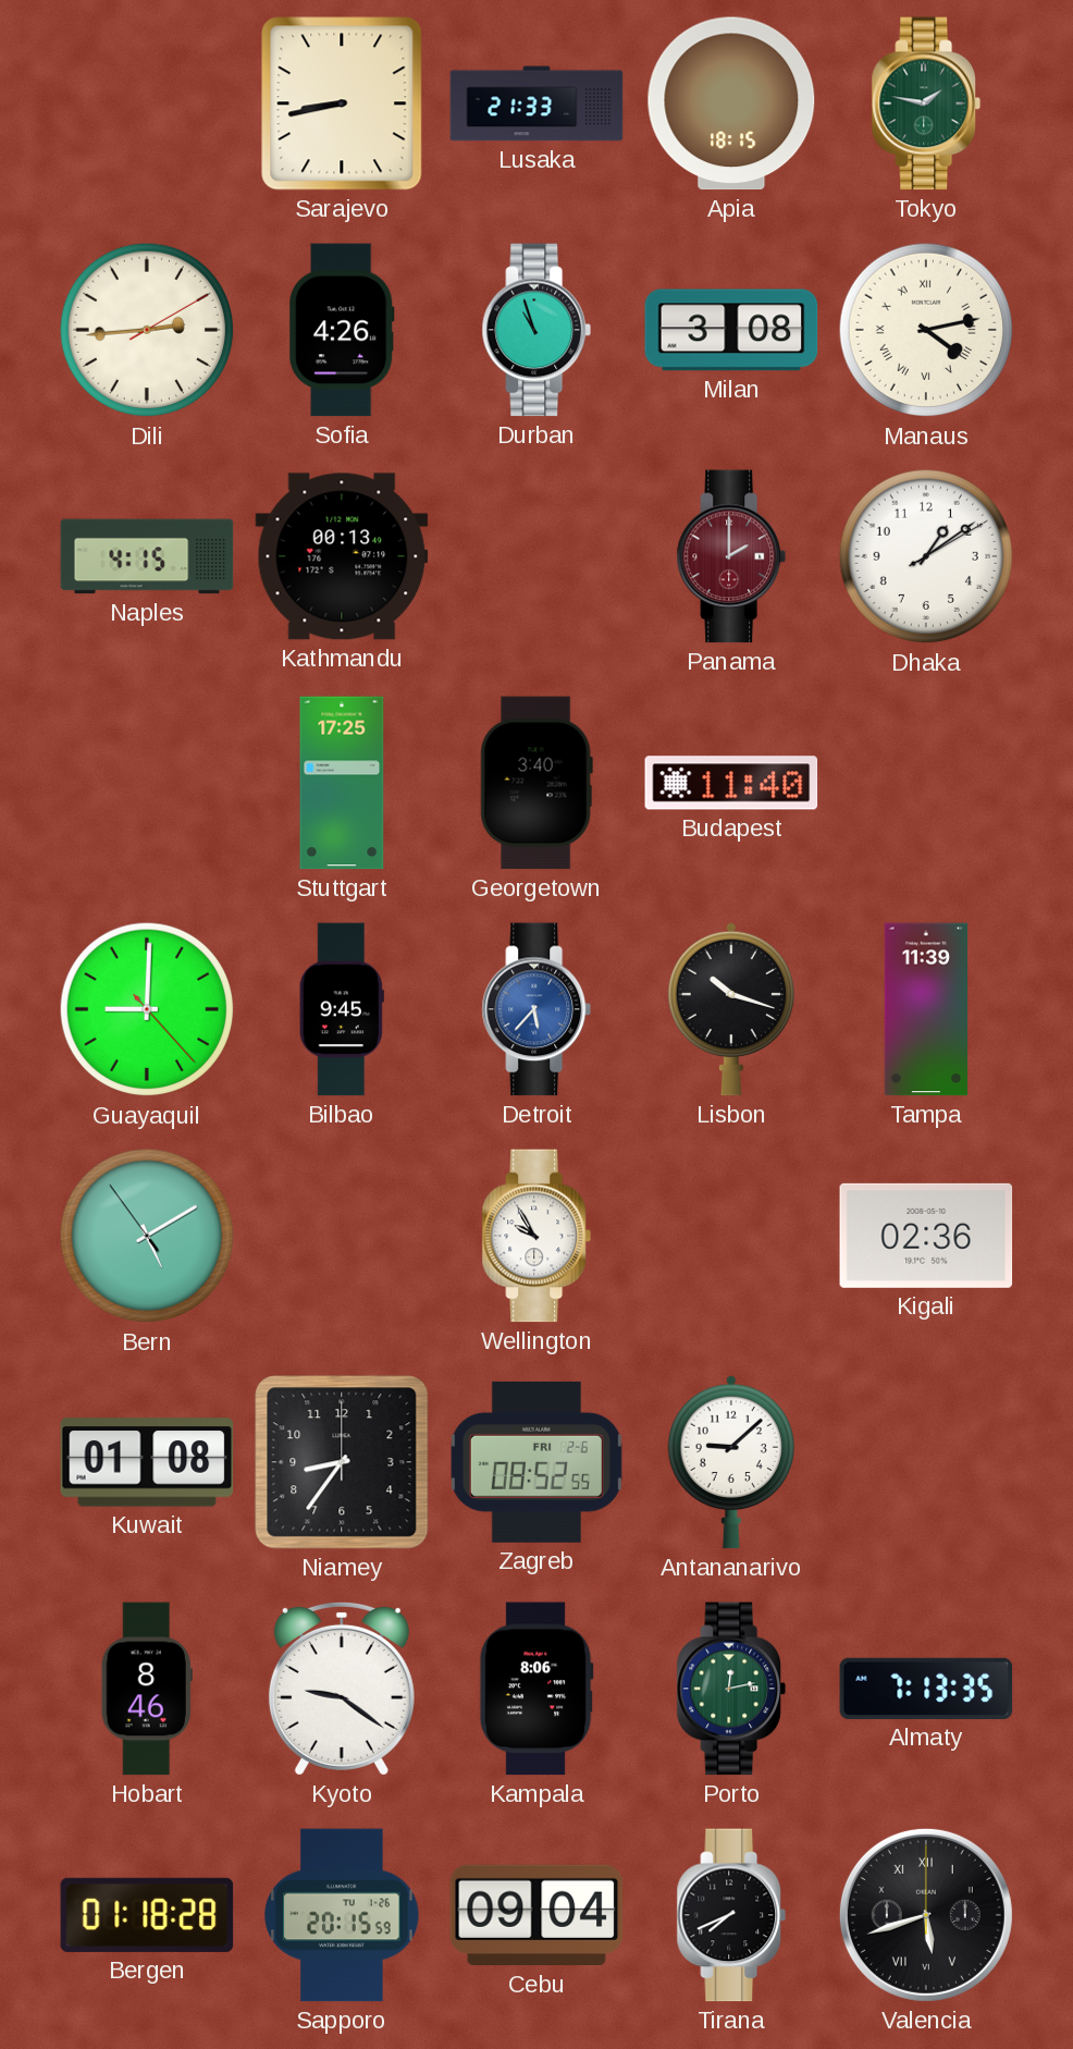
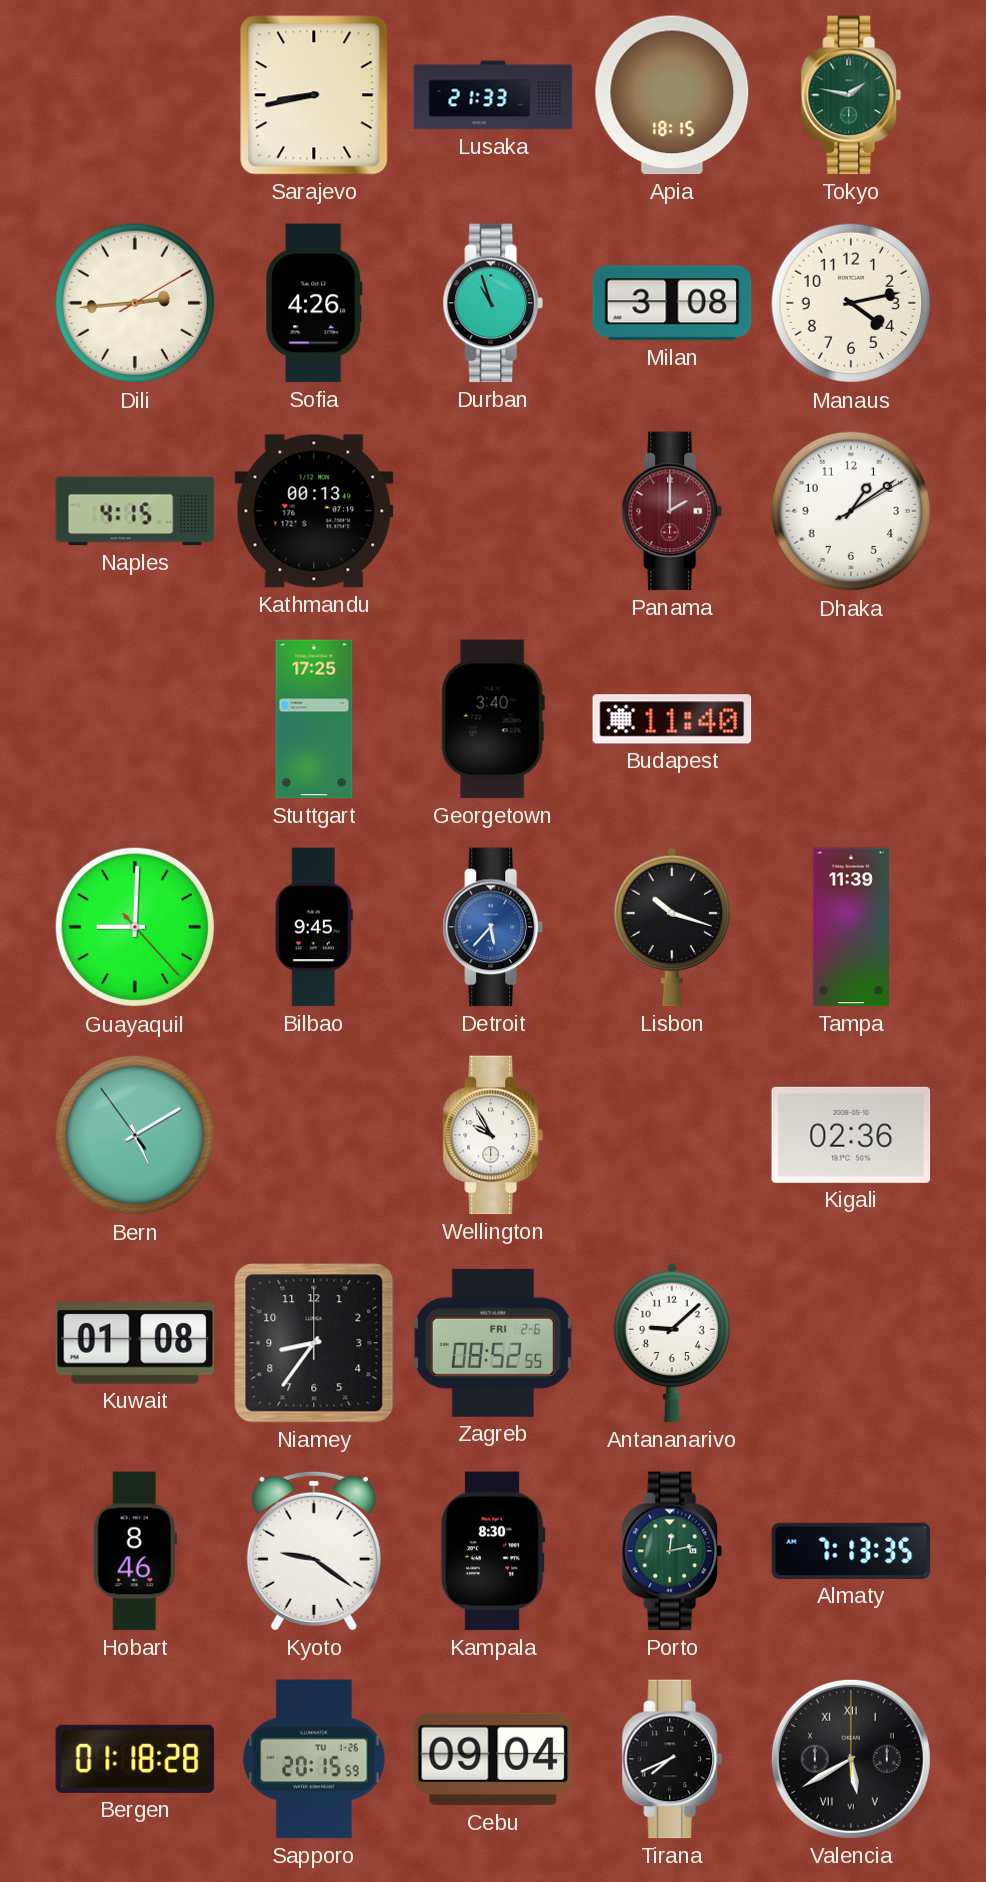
Manaus numerals: Roman -> Arabic
Kampala: 8:06 -> 8:30
Valencia: 5:42 -> 5:40
